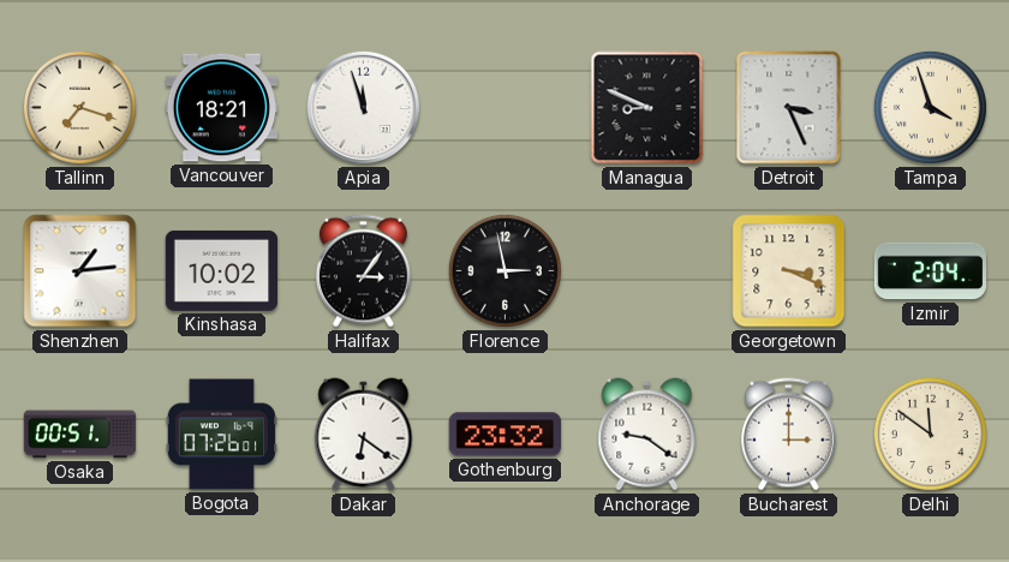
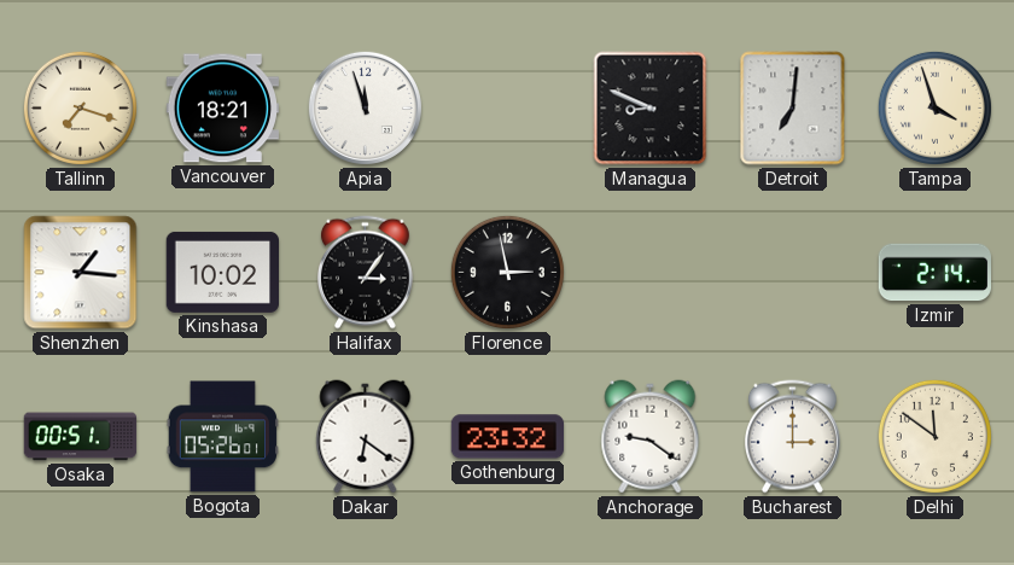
Detroit: 3:26 -> 7:01
Shenzhen: 1:14 -> 1:16
Georgetown: 3:19 -> none
Izmir: 2:04 -> 2:14
Bogota: 07:26 -> 05:26
